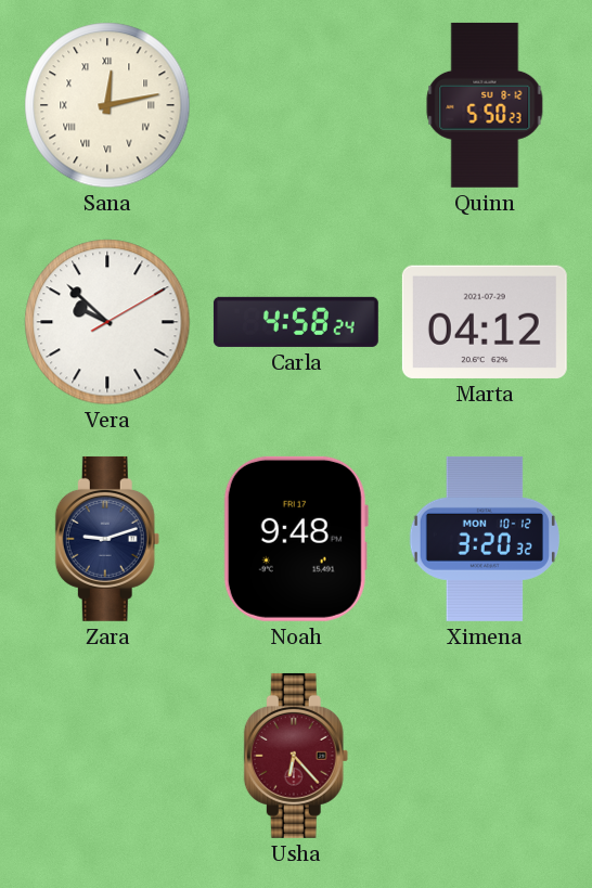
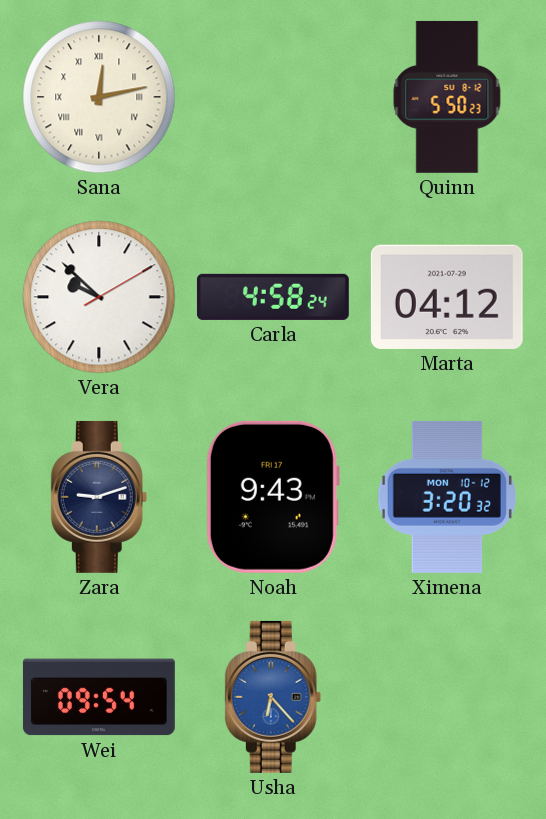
Noah: 9:48 -> 9:43
Wei: none -> 09:54
Usha dial: burgundy -> blue
